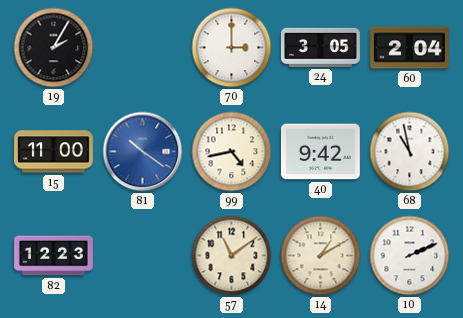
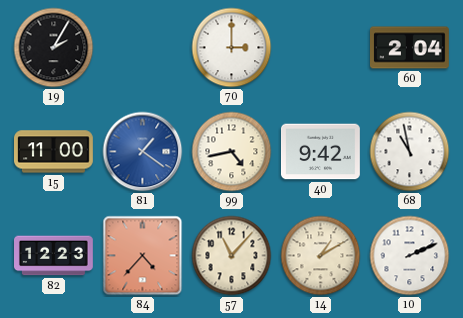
24: 3:05 -> none
81: 10:21 -> 1:21
84: none -> 4:37
57: 11:09 -> 11:07
